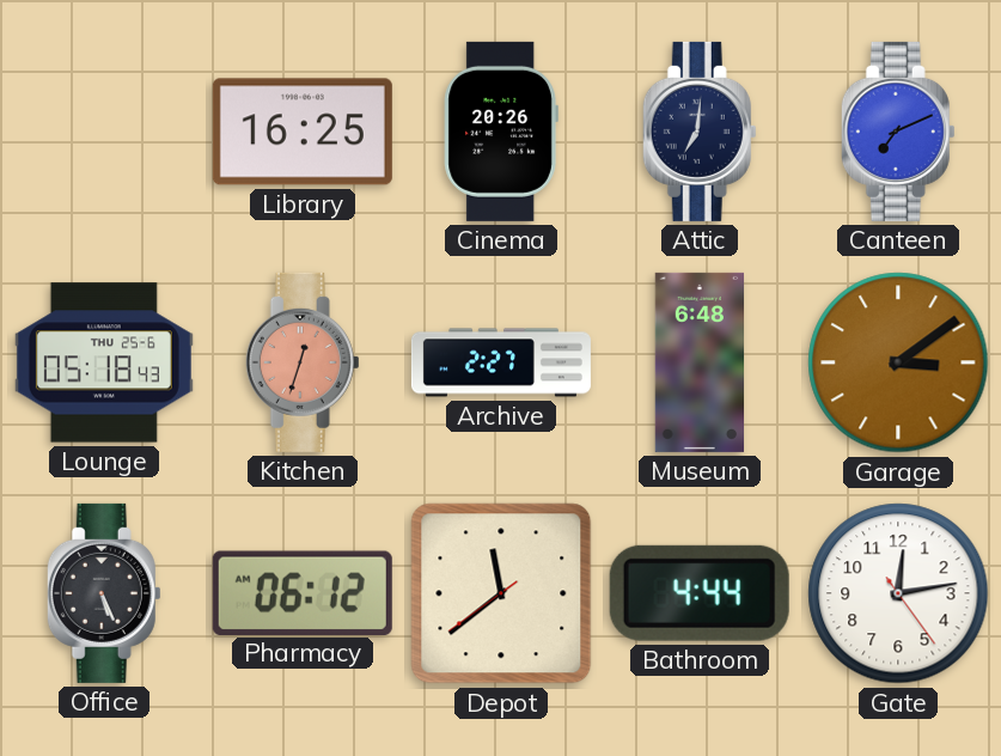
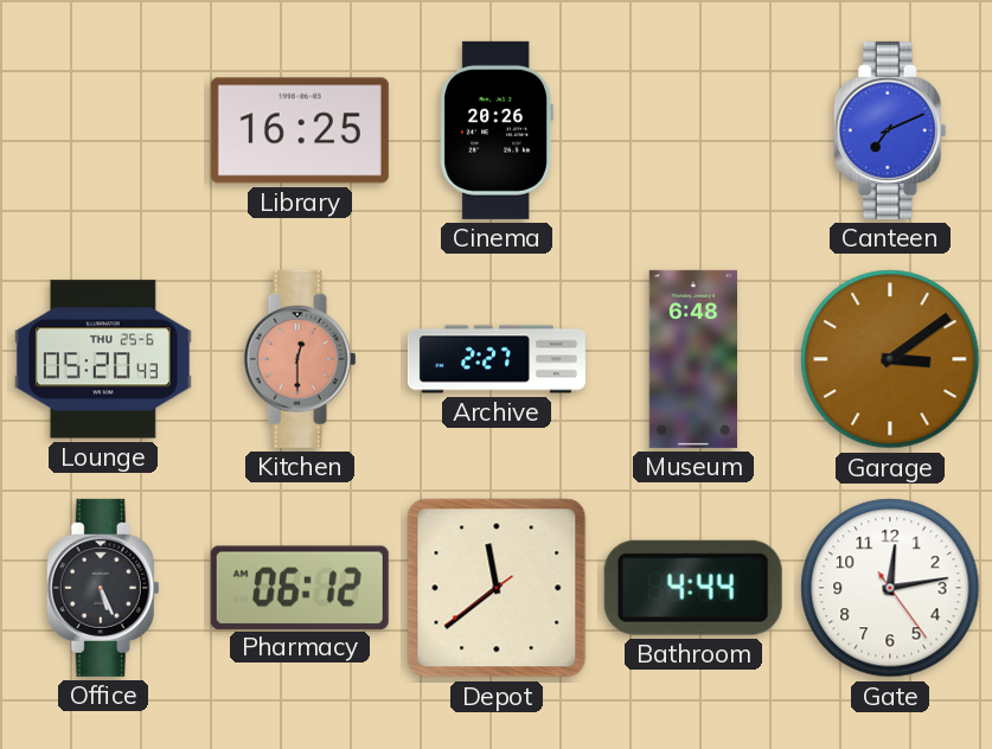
Attic: 7:01 -> none
Lounge: 05:18 -> 05:20
Kitchen: 12:33 -> 12:30
